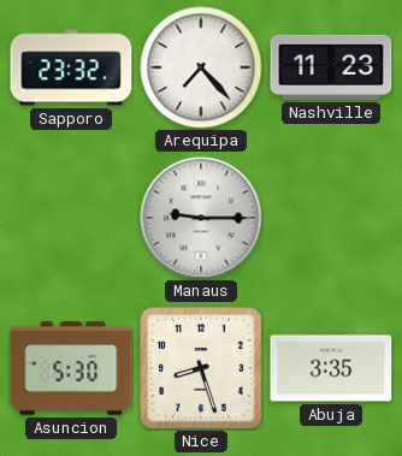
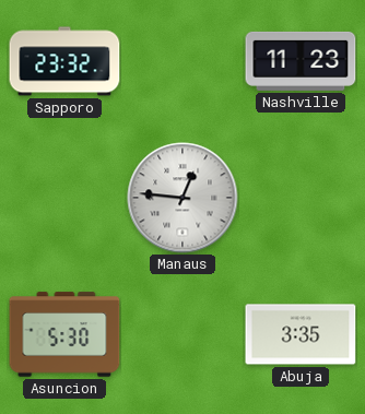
Arequipa: 7:23 -> none
Manaus: 9:15 -> 12:46
Nice: 8:27 -> none
